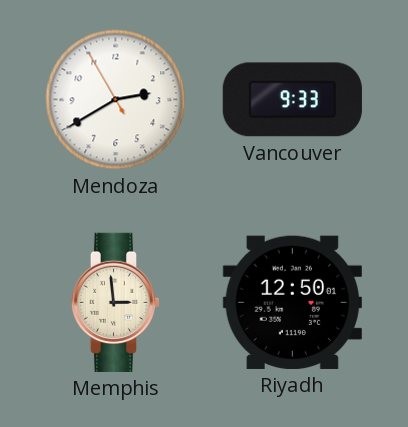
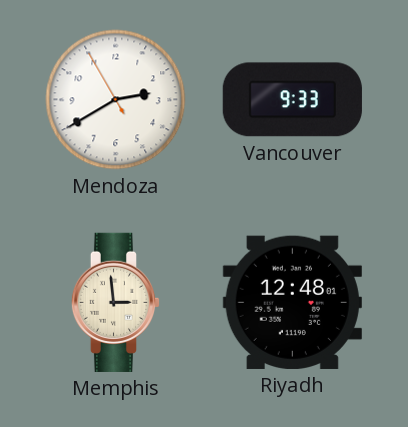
Riyadh: 12:50 -> 12:48
